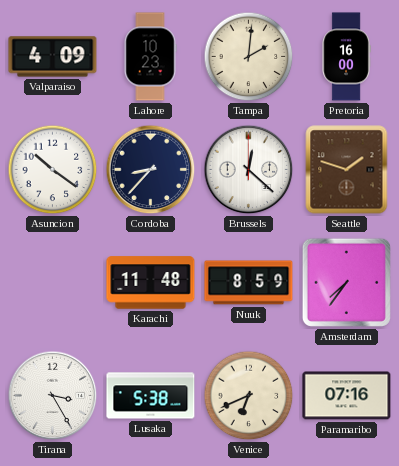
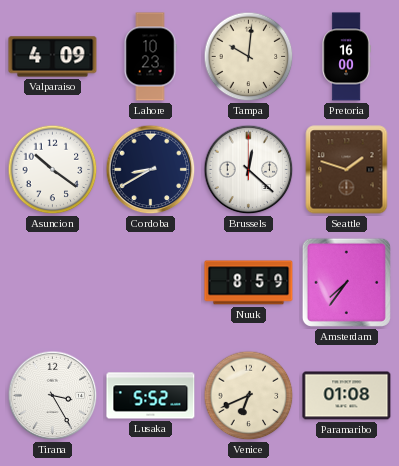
Tampa: 2:01 -> 10:01
Cordoba: 8:37 -> 8:40
Karachi: 11:48 -> none
Lusaka: 5:38 -> 5:52
Paramaribo: 07:16 -> 01:08
